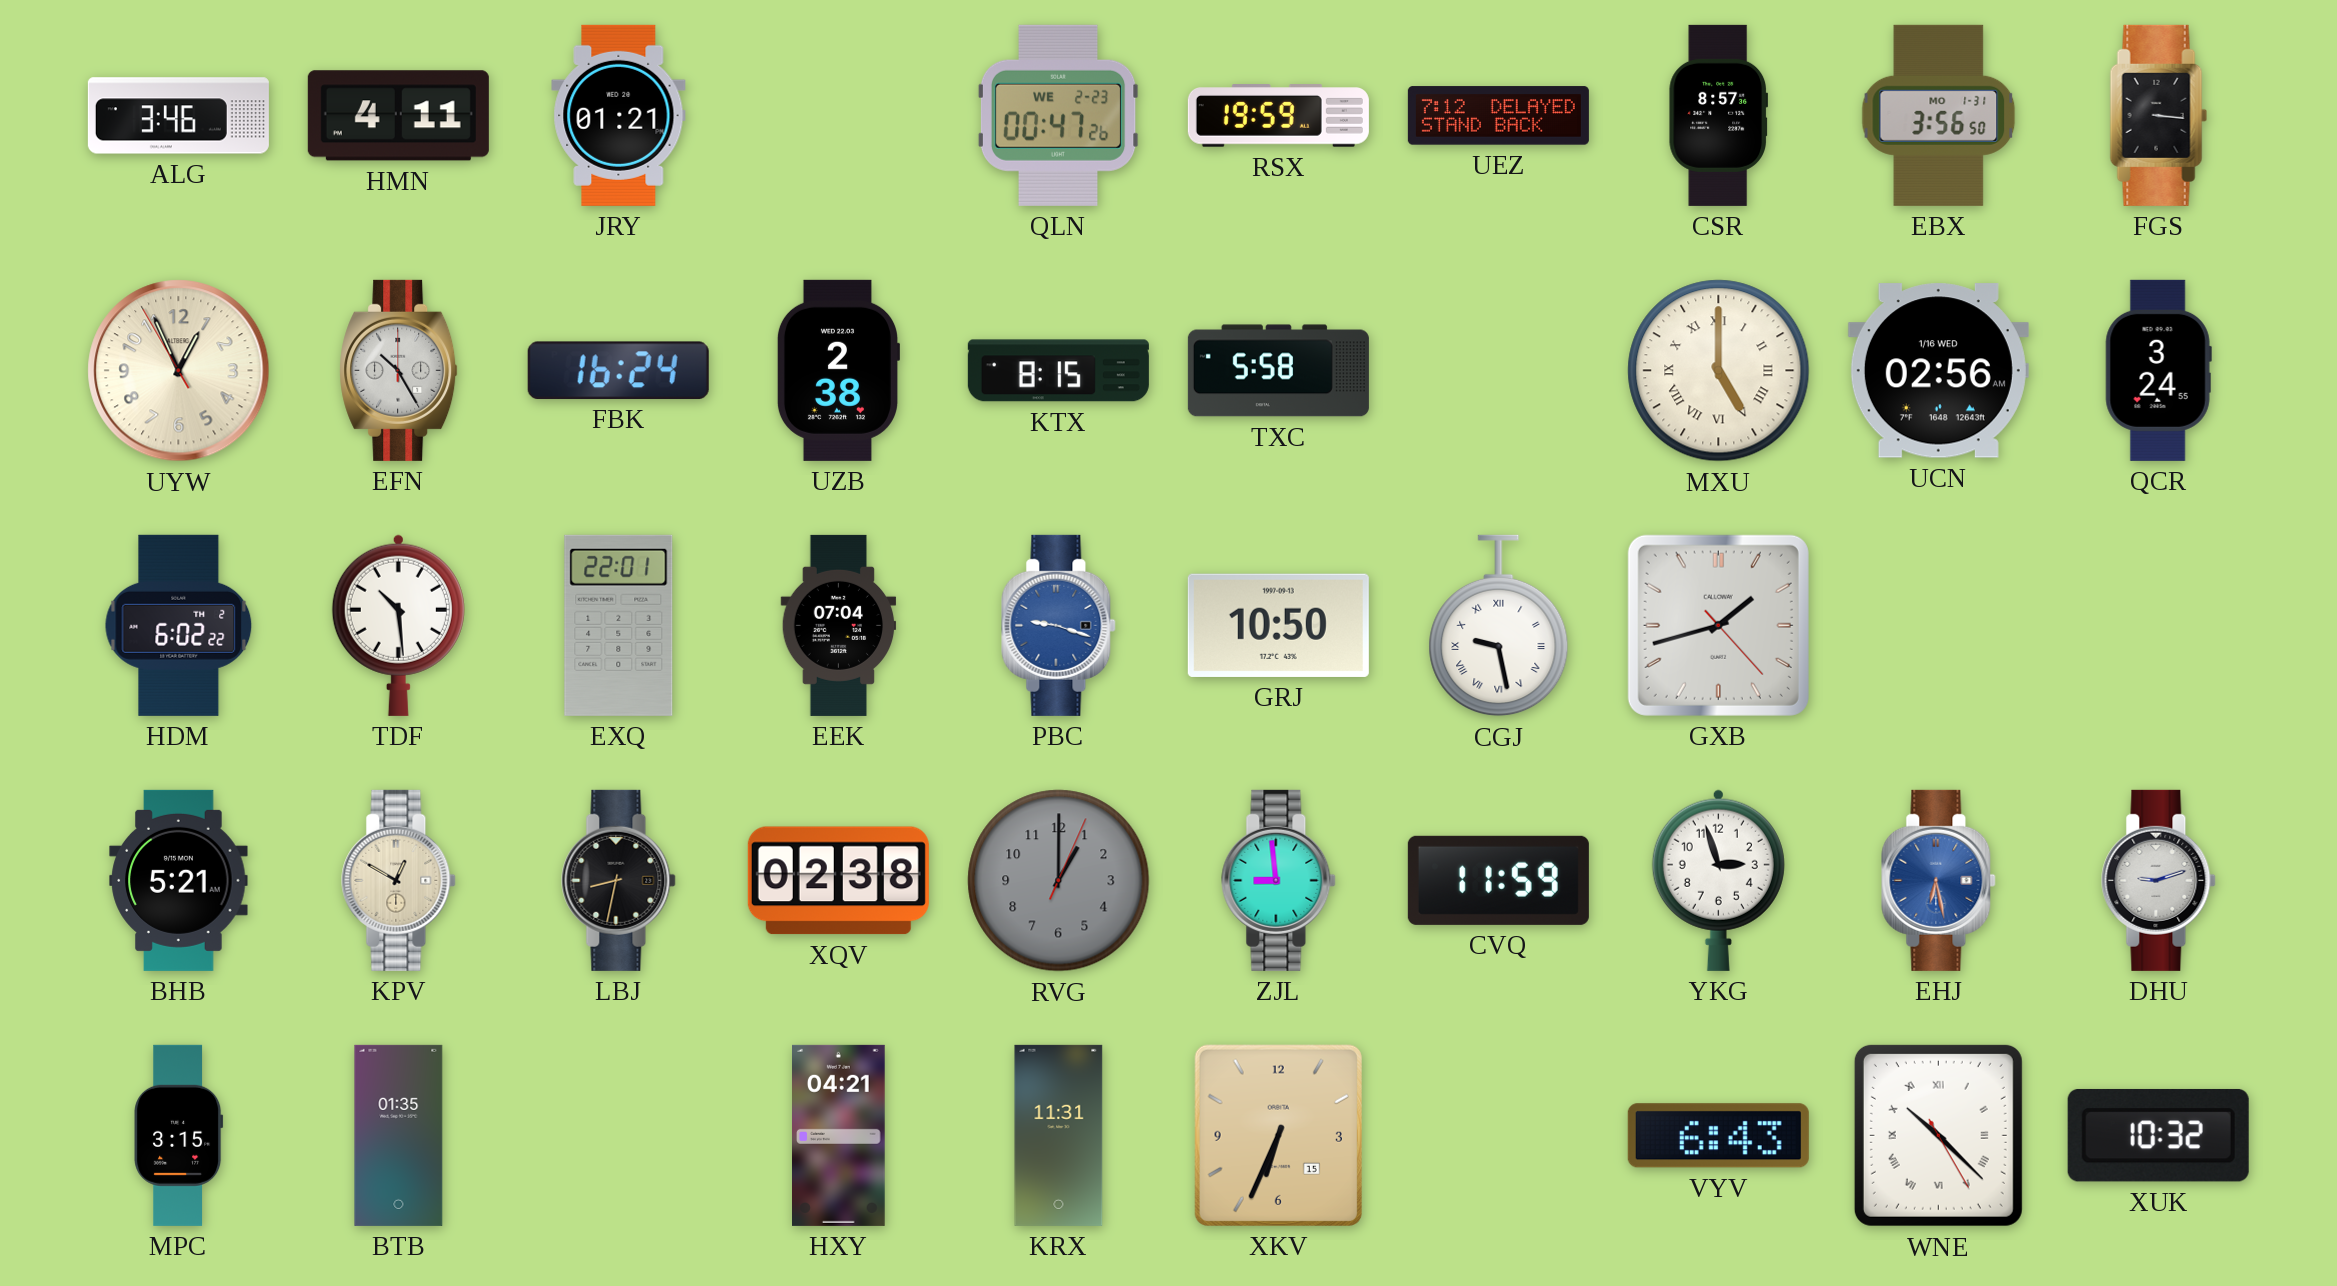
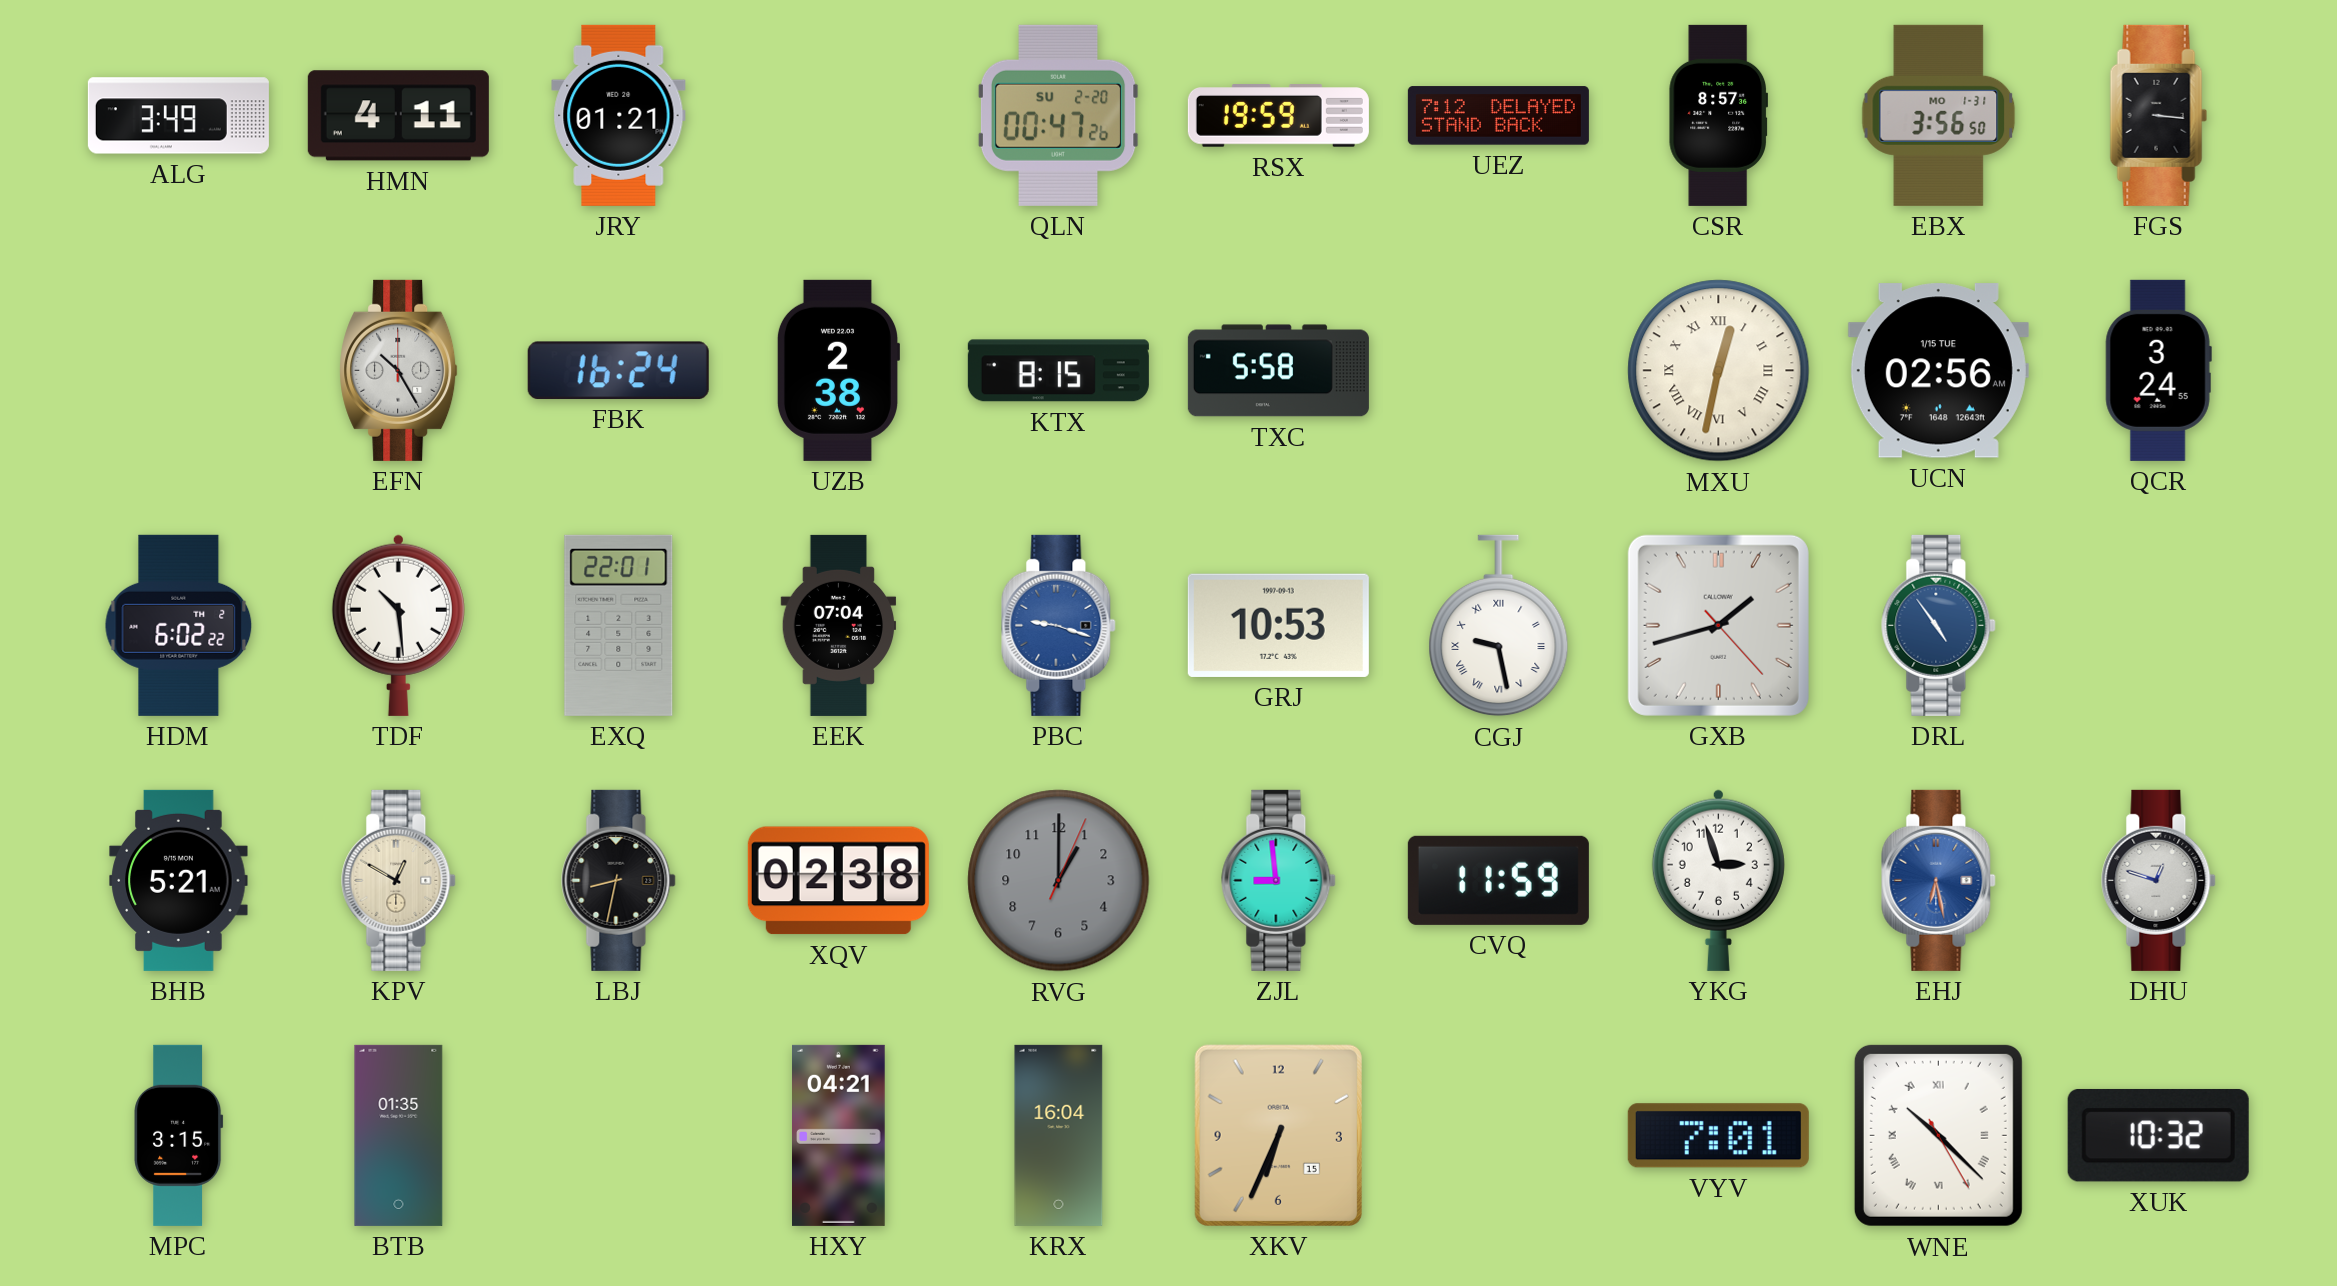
ALG: 3:46 -> 3:49
QLN date: WE 2-23 -> SU 2-20
UYW: 12:55 -> none
MXU: 5:00 -> 12:32
UCN date: 1/16 WED -> 1/15 TUE
GRJ: 10:50 -> 10:53
DRL: none -> 4:54
DHU: 9:12 -> 12:48
KRX: 11:31 -> 16:04
VYV: 6:43 -> 7:01
